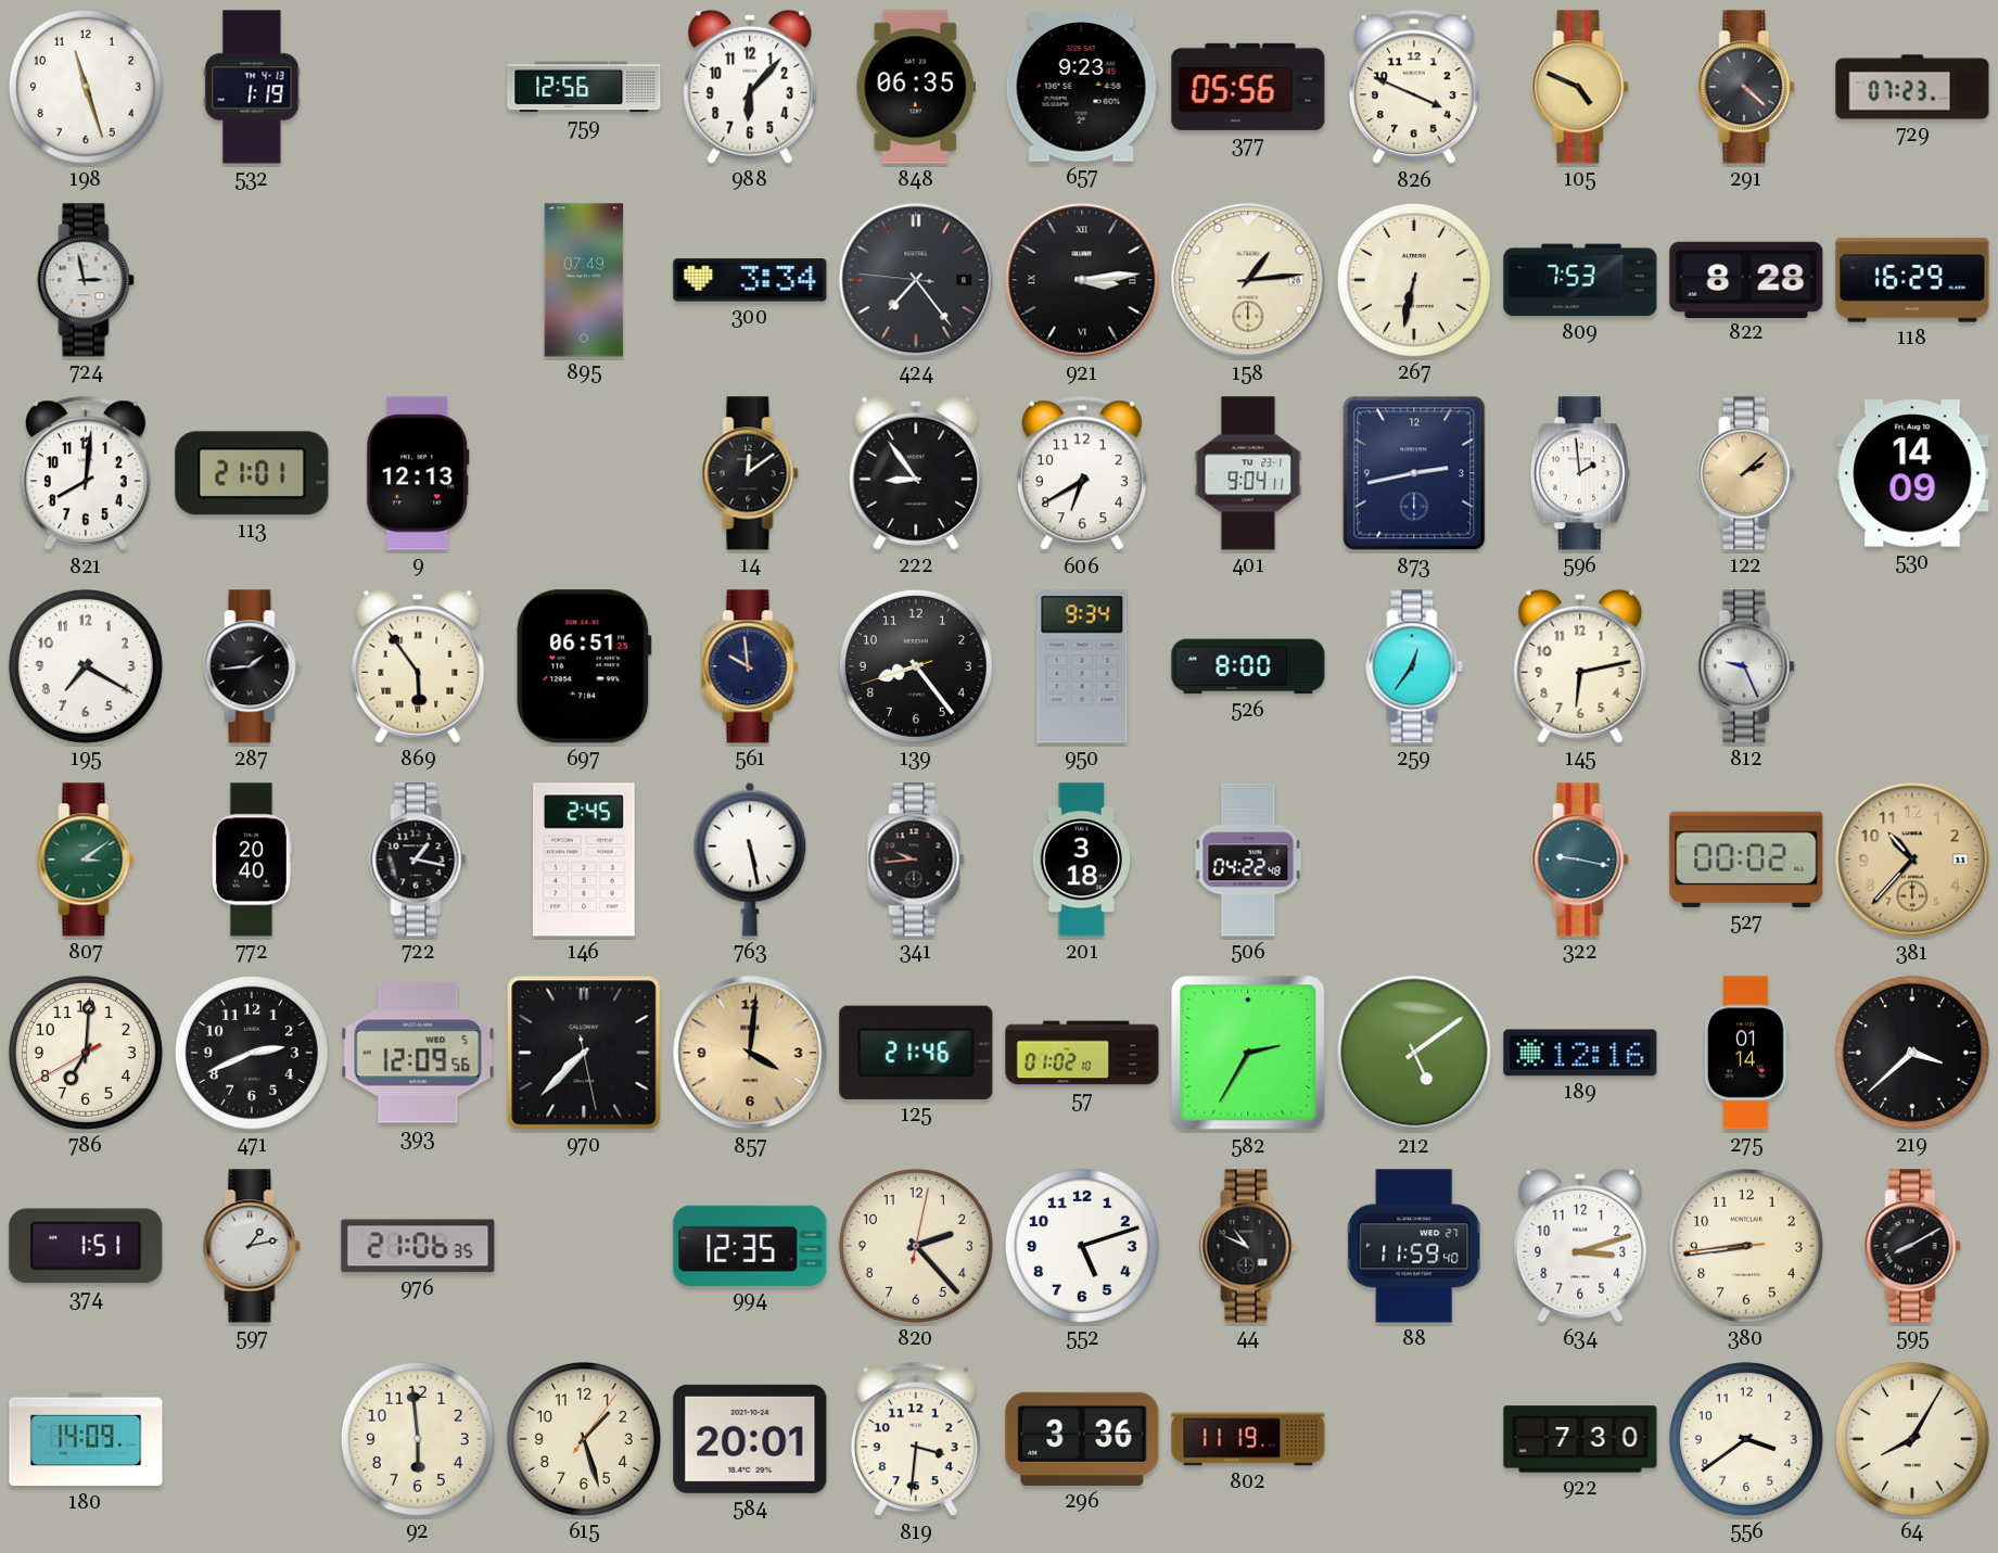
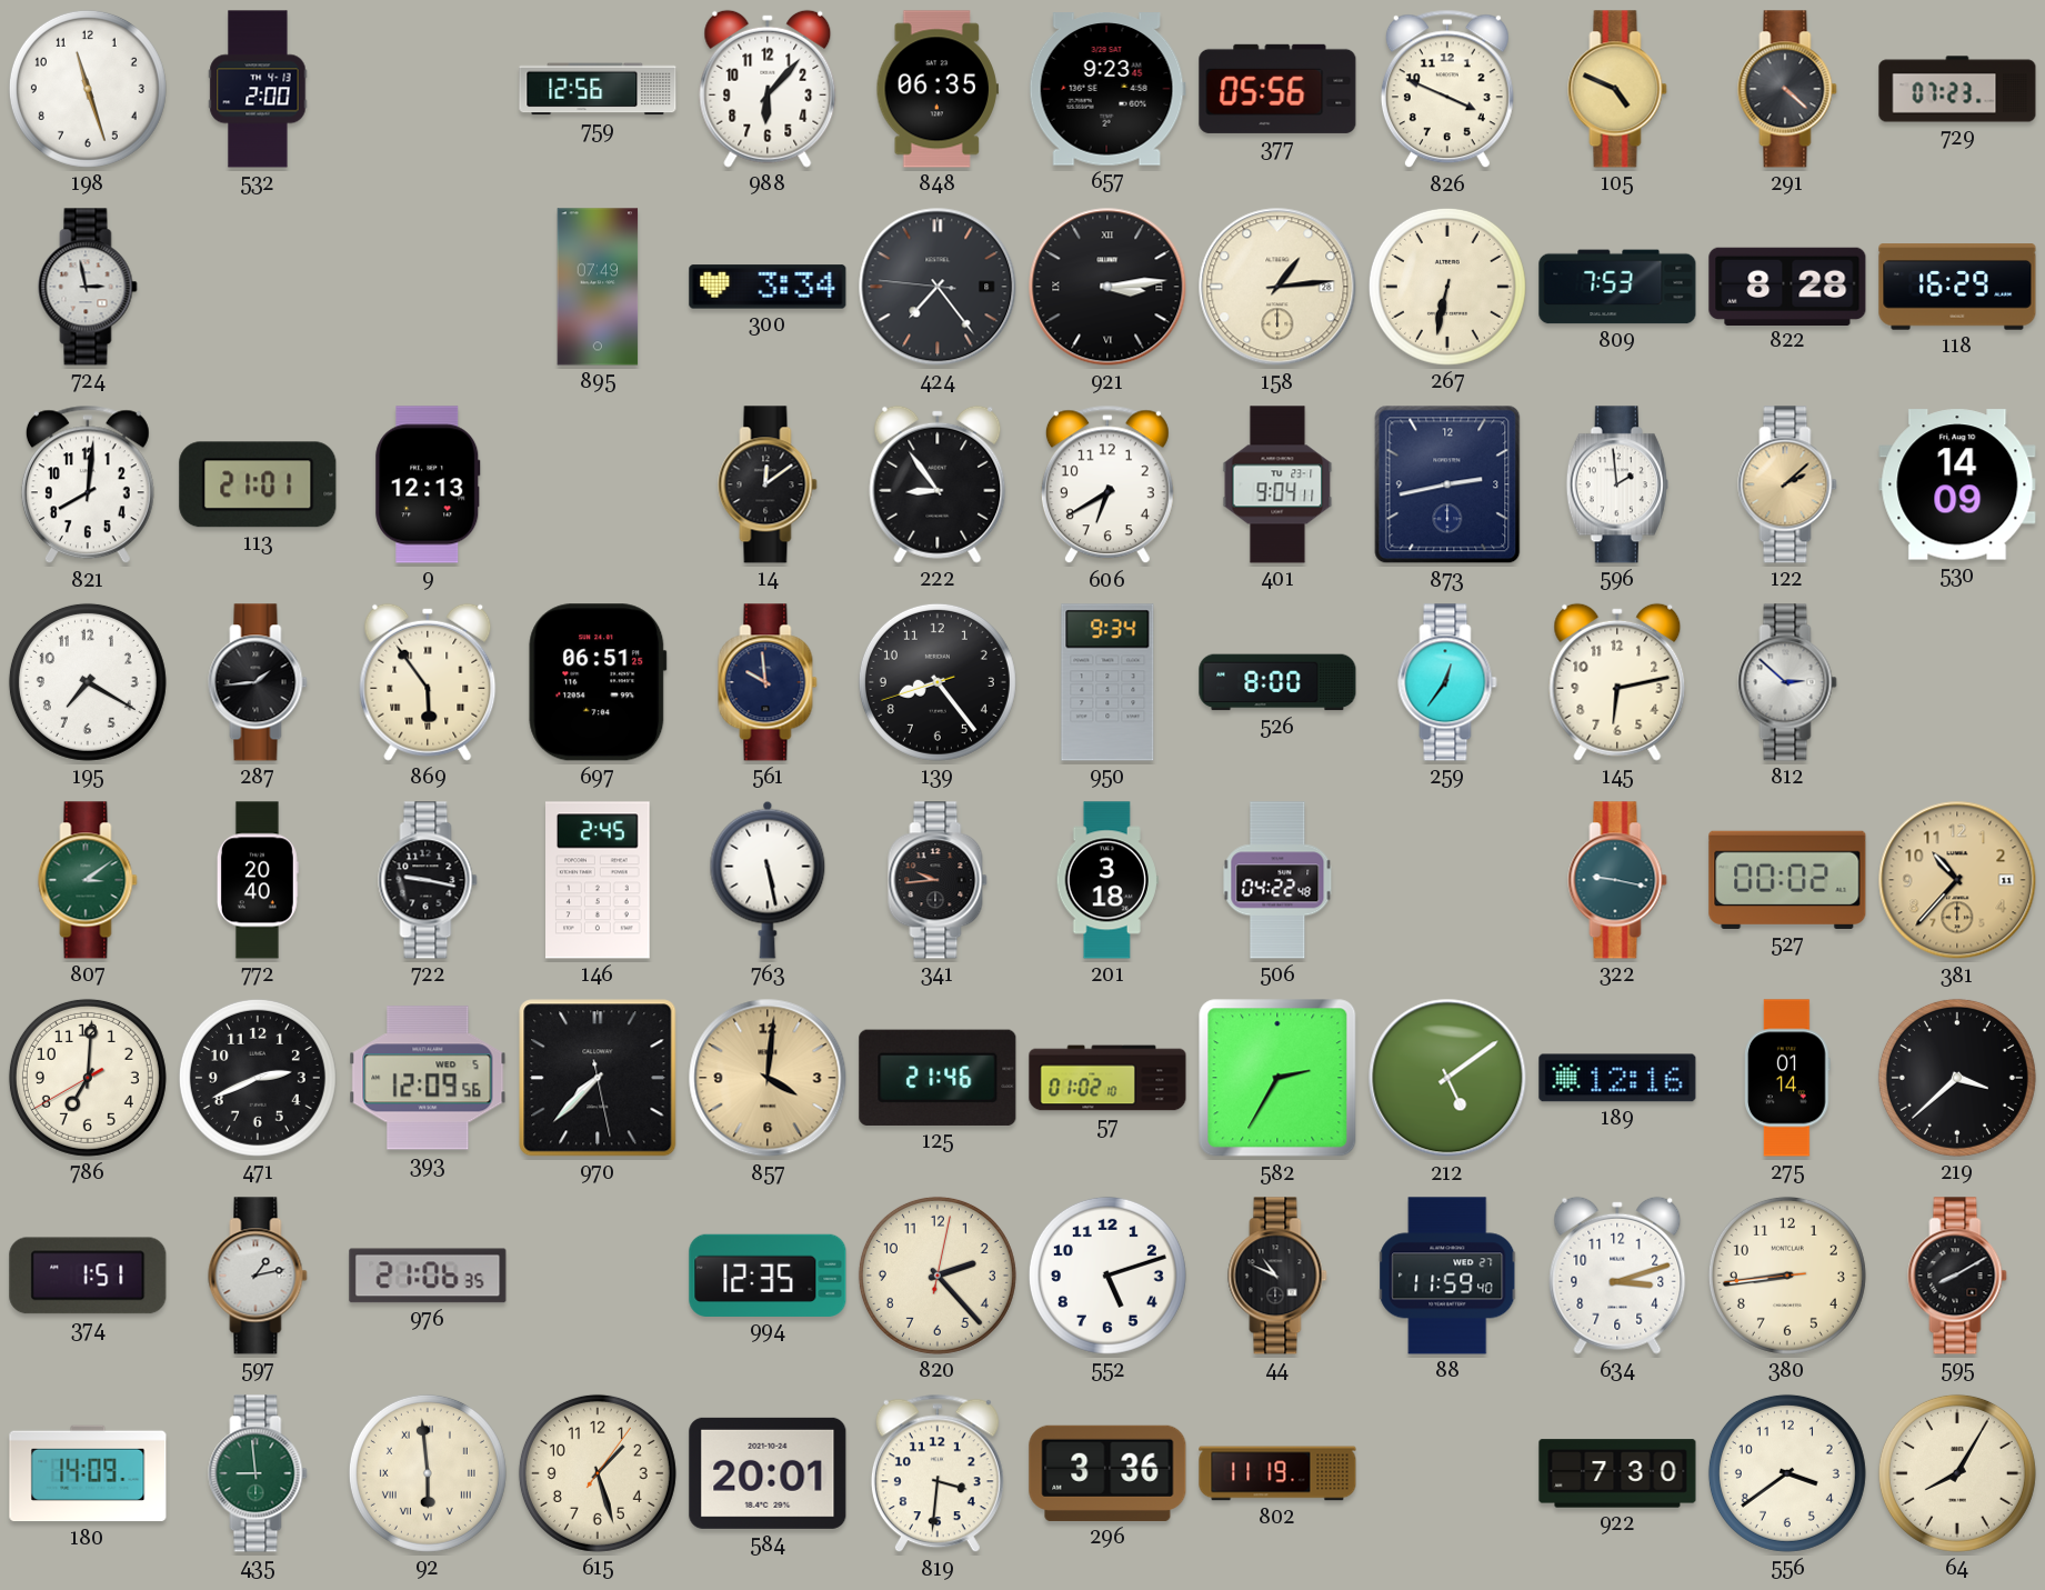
532: 1:19 -> 2:00
812: 9:26 -> 2:52
722: 1:17 -> 9:17
435: none -> 8:59
92 numerals: Arabic -> Roman
